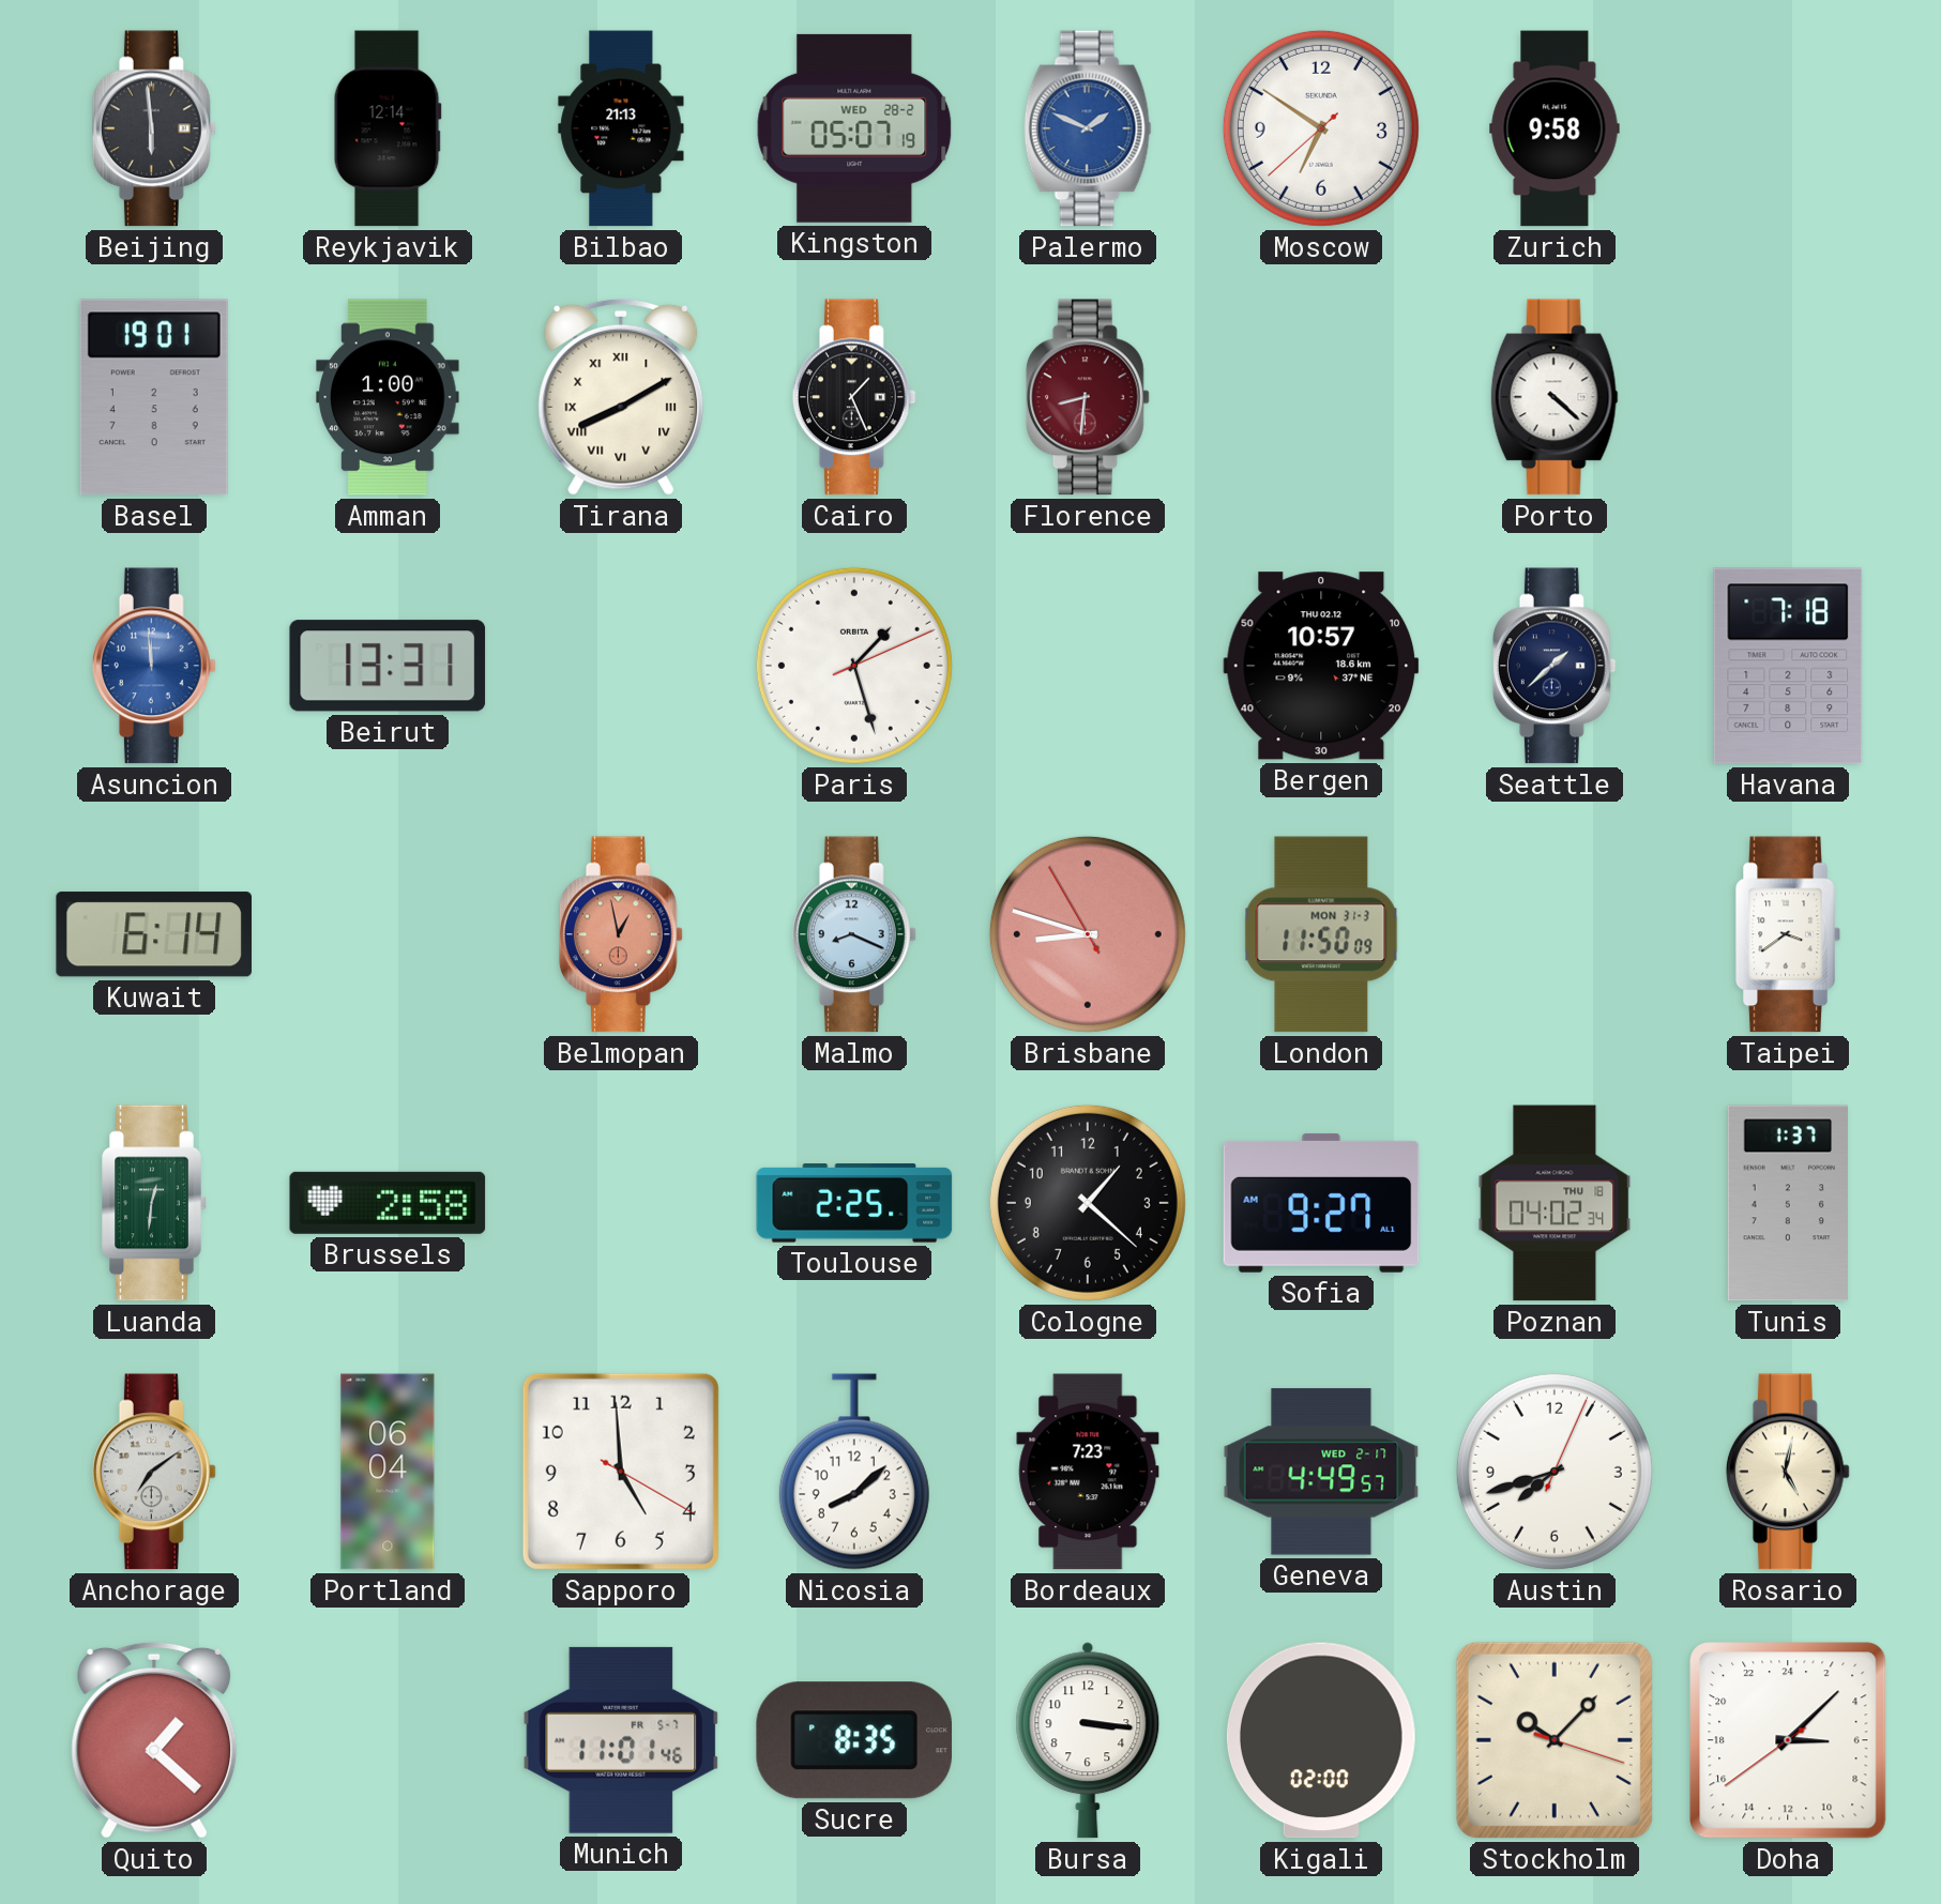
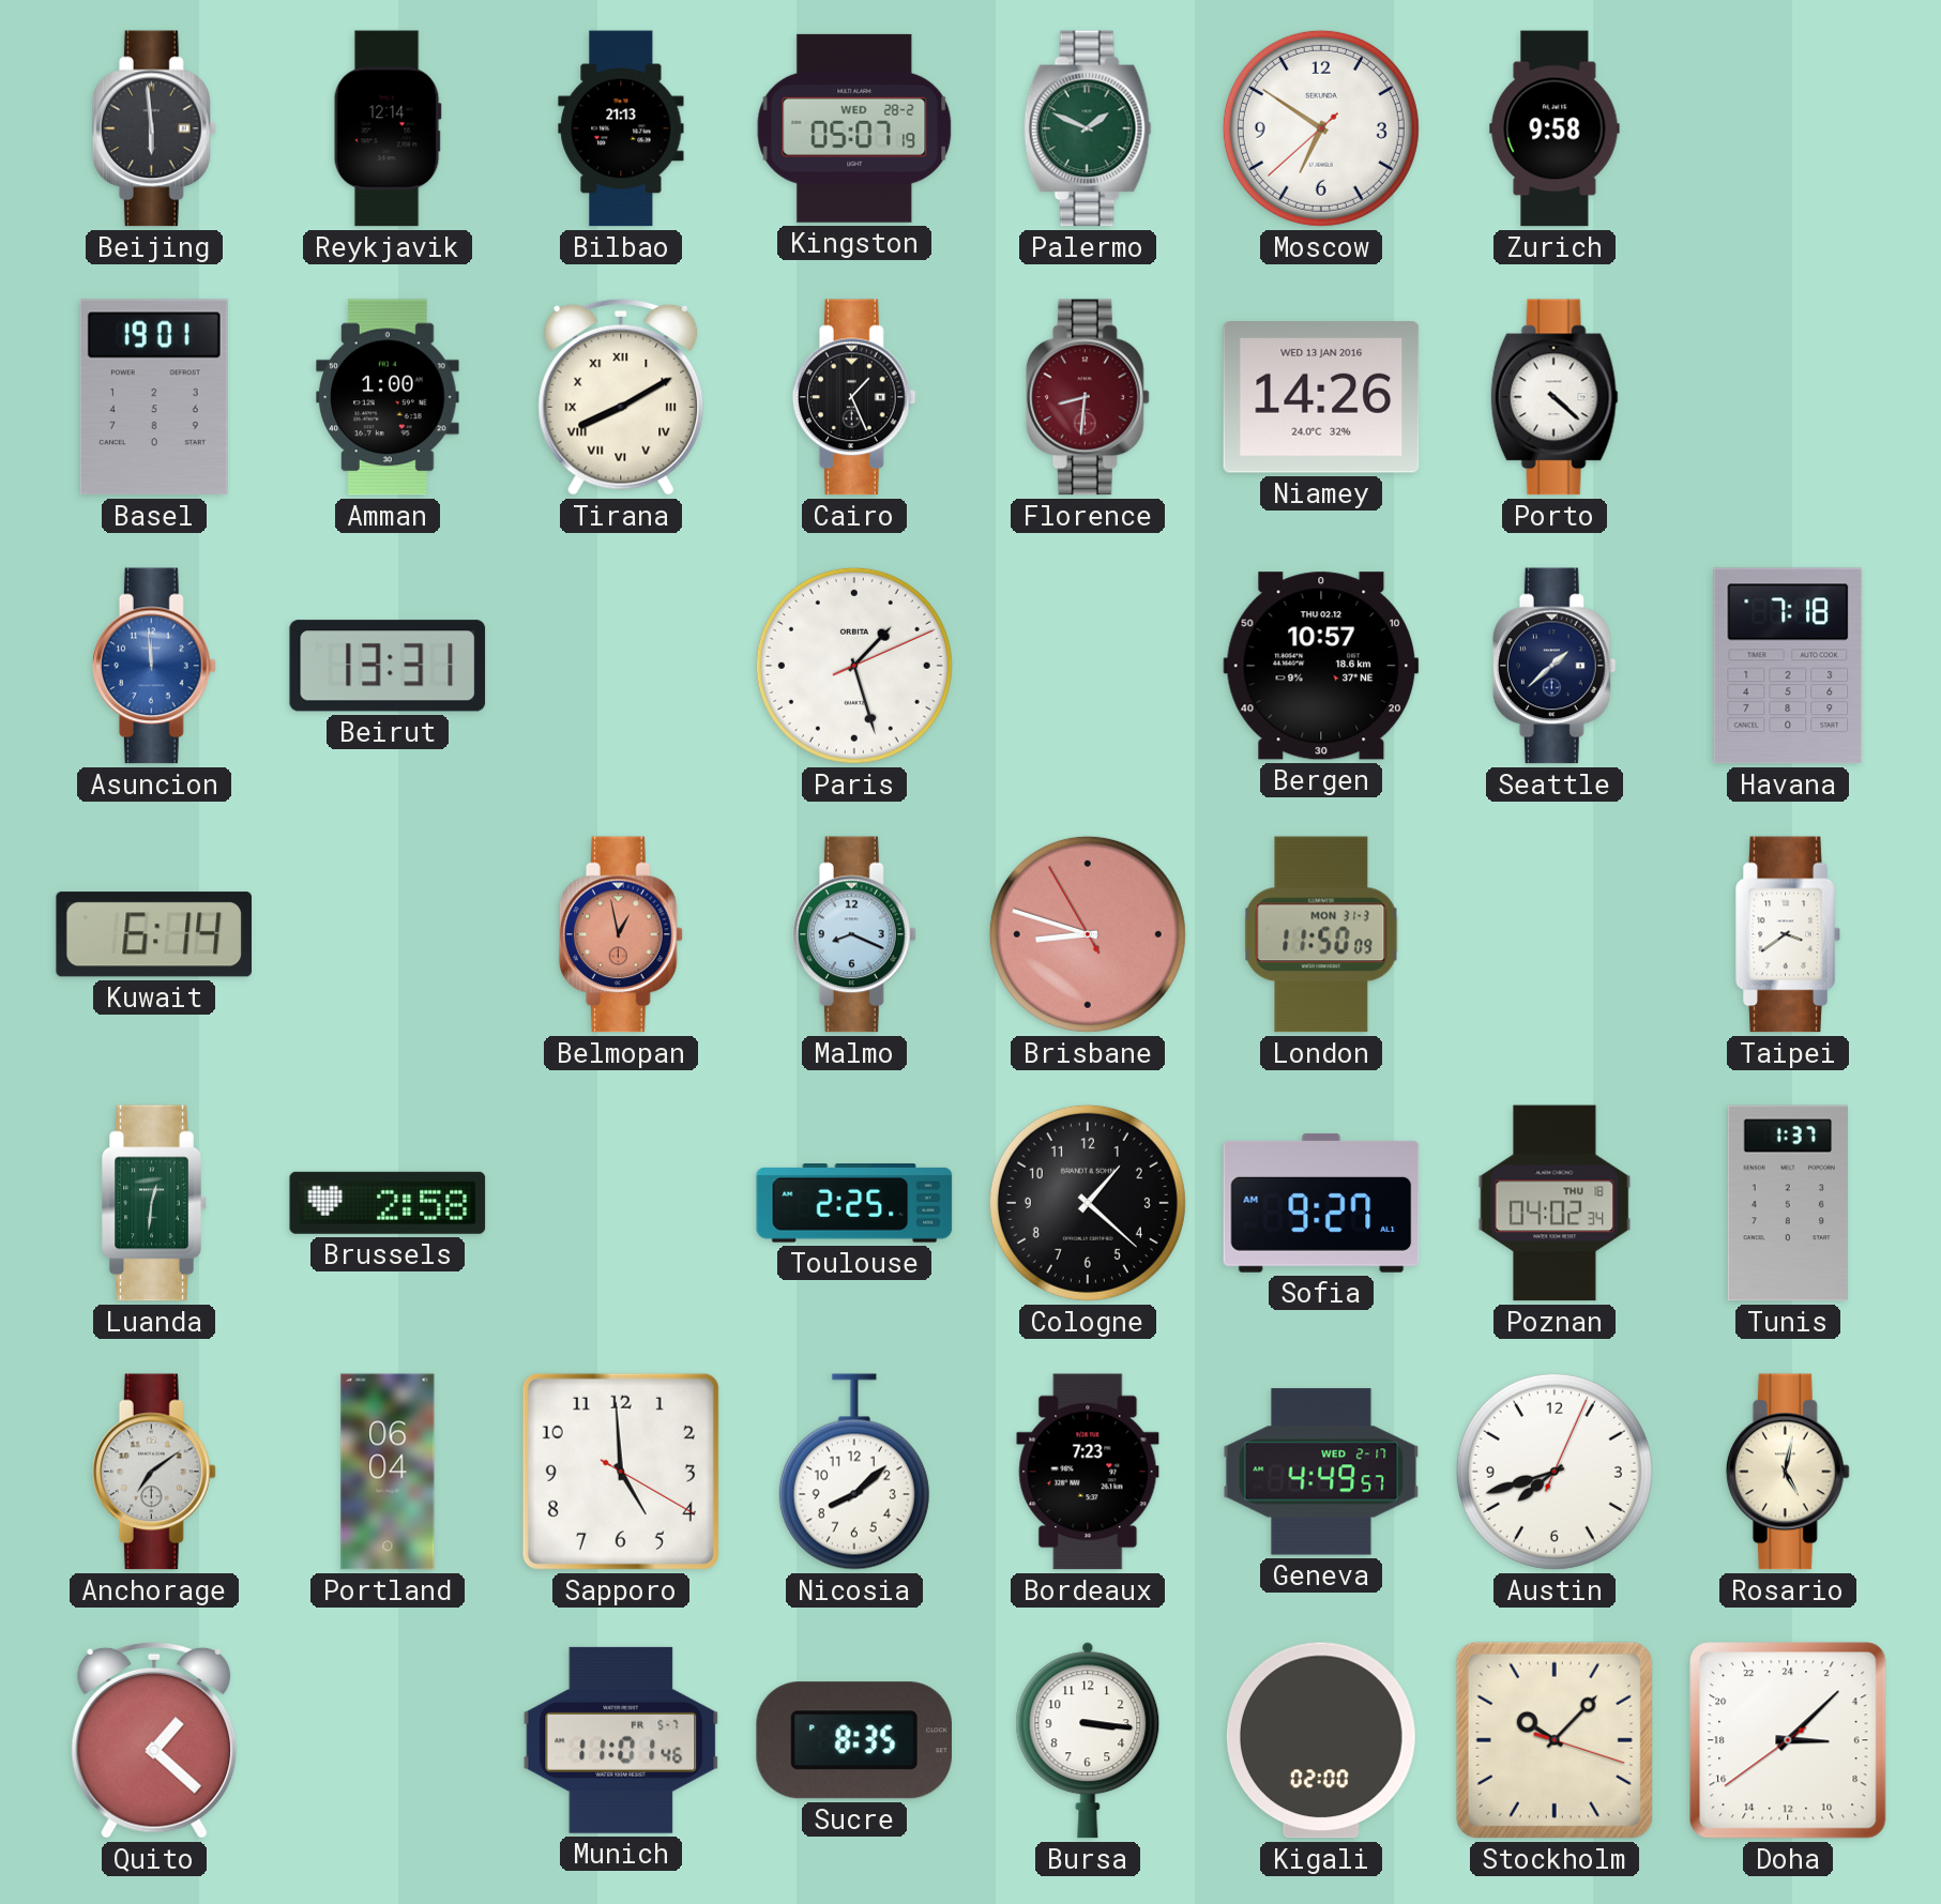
Palermo dial: blue -> green
Niamey: none -> 14:26
